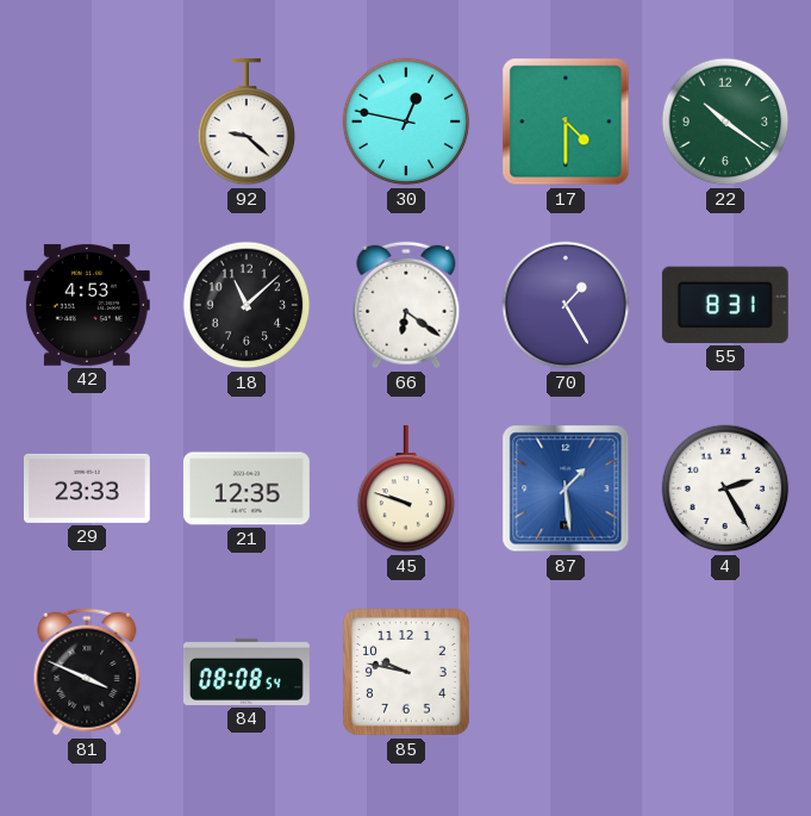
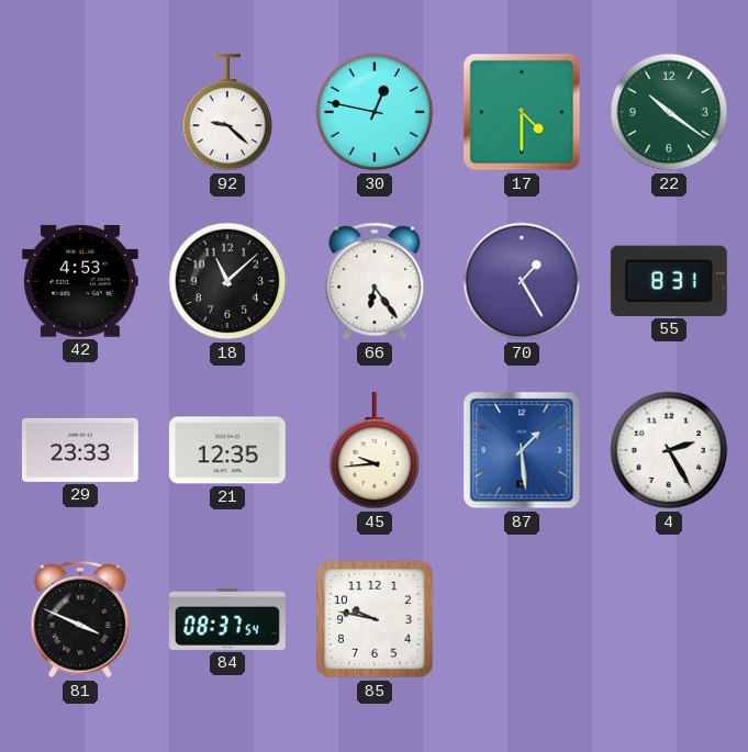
66: 6:21 -> 6:24
45: 9:48 -> 9:44
84: 08:08 -> 08:37
